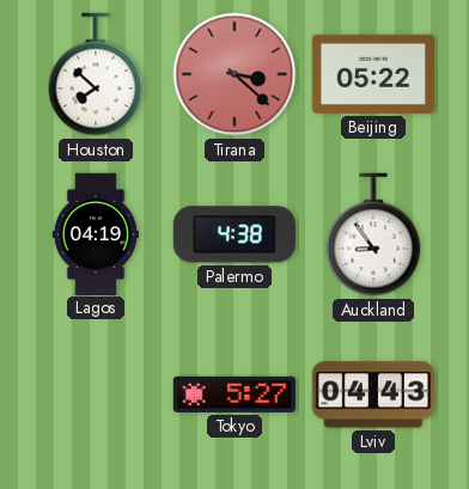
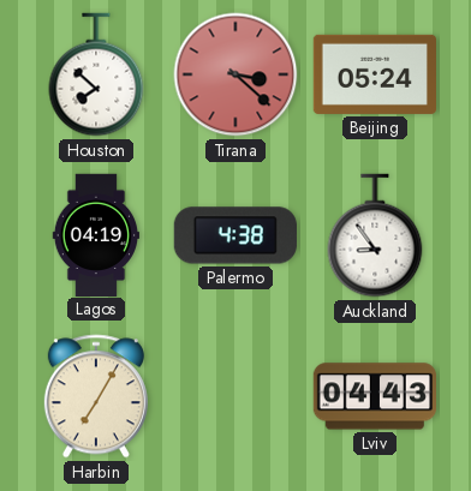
Beijing: 05:22 -> 05:24
Harbin: none -> 7:05
Tokyo: 5:27 -> none
